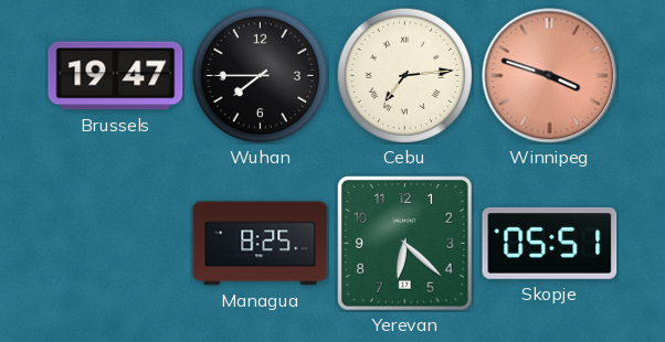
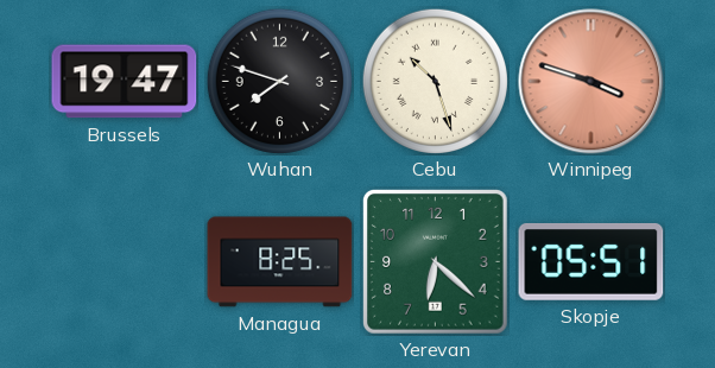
Wuhan: 7:45 -> 7:48
Cebu: 7:14 -> 10:27
